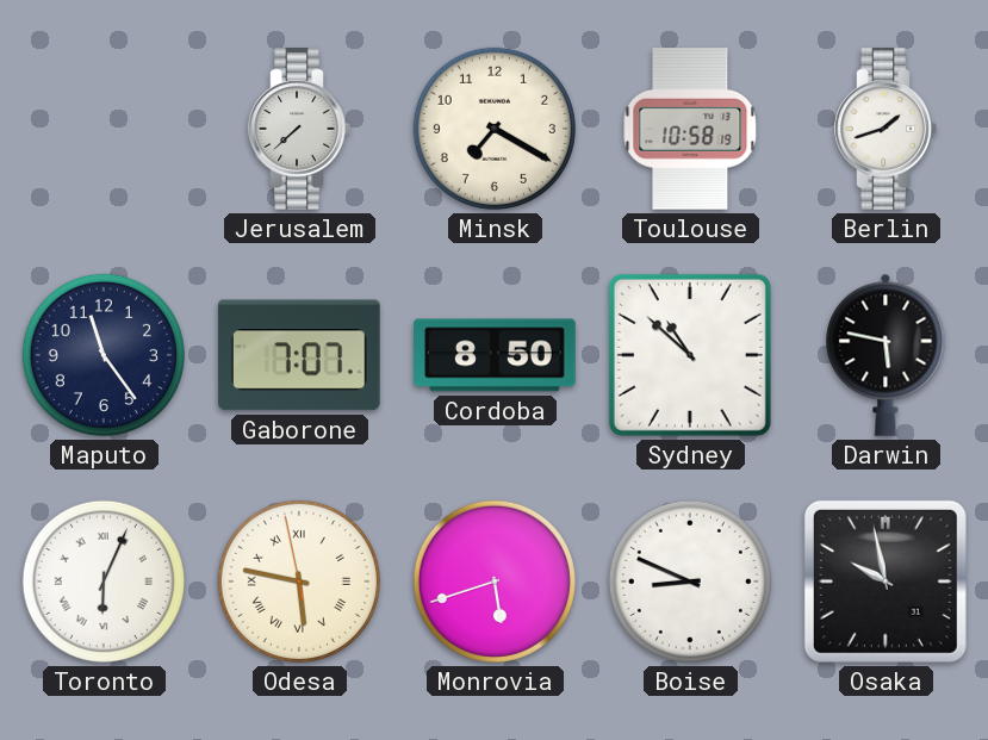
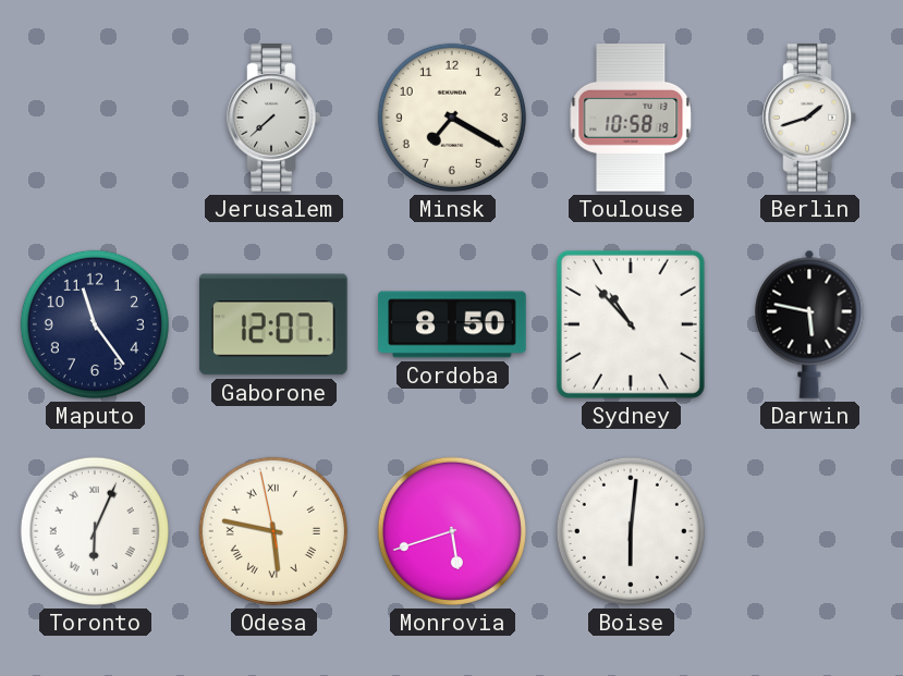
Gaborone: 7:07 -> 12:07
Sydney: 10:52 -> 10:53
Boise: 8:49 -> 6:01
Osaka: 9:58 -> none
